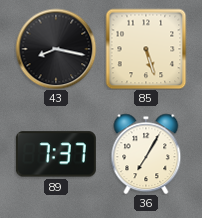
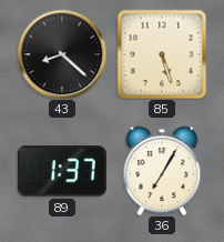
43: 8:17 -> 8:22
89: 7:37 -> 1:37
